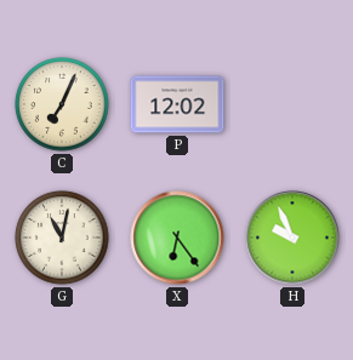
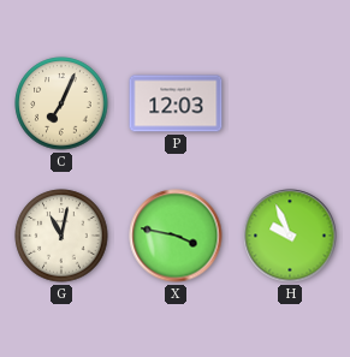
P: 12:02 -> 12:03
X: 6:24 -> 3:47
